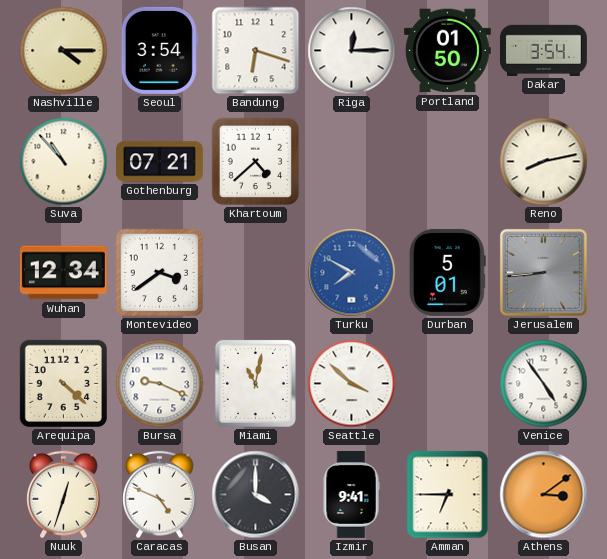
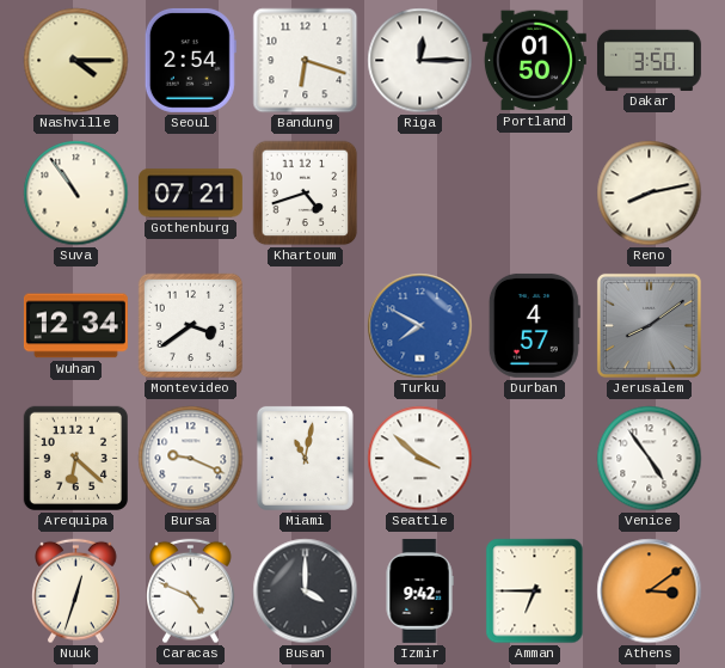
Seoul: 3:54 -> 2:54
Dakar: 3:54 -> 3:50
Suva: 10:53 -> 10:54
Khartoum: 4:38 -> 4:42
Durban: 5:01 -> 4:57
Jerusalem: 8:44 -> 8:09
Arequipa: 4:22 -> 6:22
Izmir: 9:41 -> 9:42
